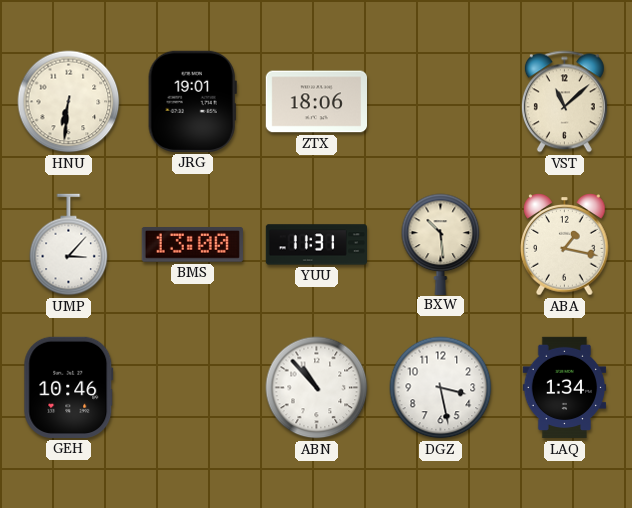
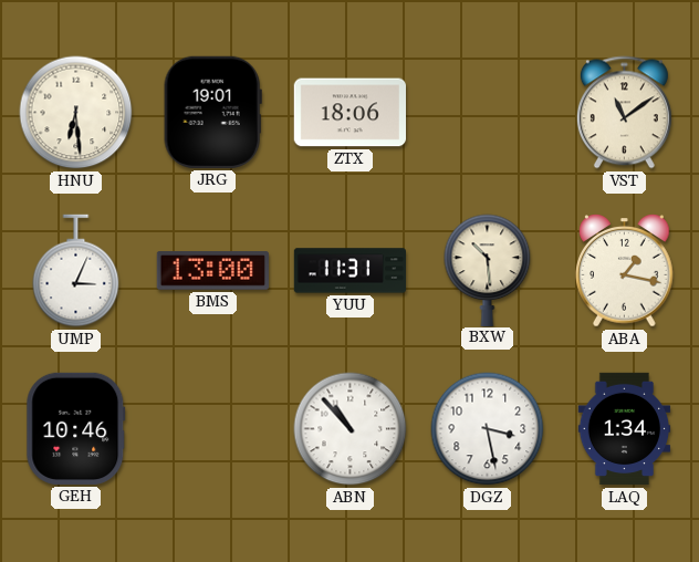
HNU: 6:31 -> 6:29
VST: 11:08 -> 11:09
UMP: 3:07 -> 3:04
